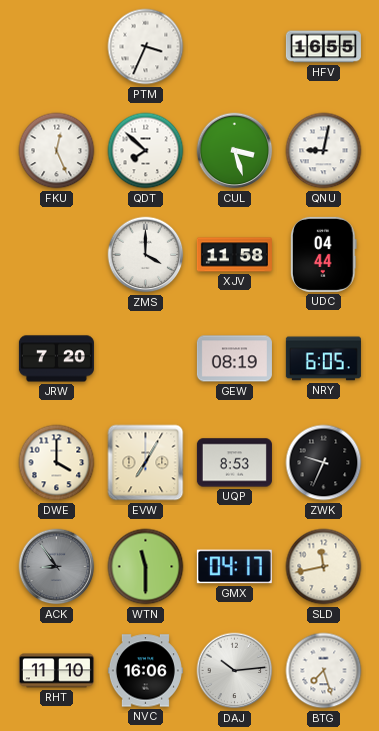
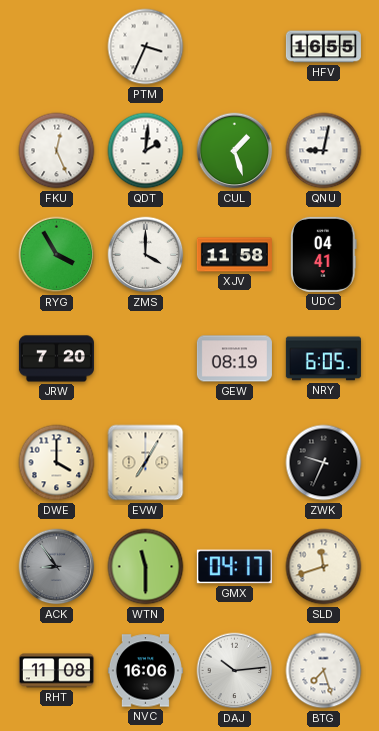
QDT: 7:52 -> 2:01
CUL: 3:27 -> 1:27
RYG: none -> 3:55
UDC: 04:44 -> 04:41
UQP: 8:53 -> none
SLD: 11:43 -> 11:42
RHT: 11:10 -> 11:08
